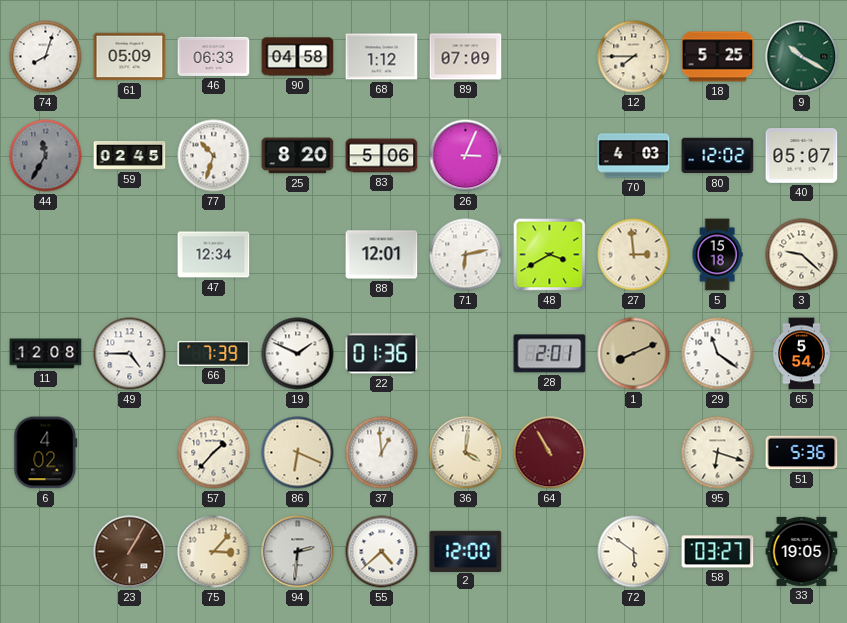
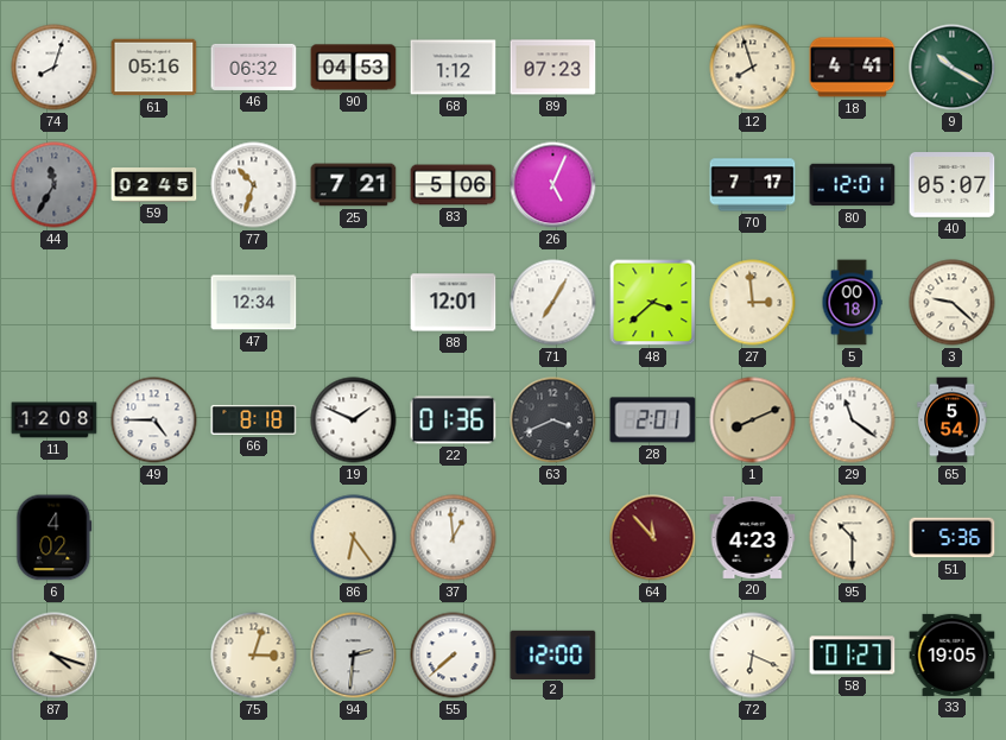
61: 05:09 -> 05:16
46: 06:33 -> 06:32
90: 04:58 -> 04:53
89: 07:09 -> 07:23
12: 7:45 -> 7:57
18: 5:25 -> 4:41
25: 8:20 -> 7:21
26: 3:04 -> 5:04
70: 4:03 -> 7:17
80: 12:02 -> 12:01
71: 6:13 -> 7:05
48: 3:40 -> 3:38
5: 15:18 -> 00:18
66: 7:39 -> 8:18
63: none -> 3:41
57: 1:37 -> none
86: 6:19 -> 6:24
36: 4:01 -> none
64: 10:55 -> 11:53
20: none -> 4:23
95: 6:18 -> 10:30
87: none -> 4:18
23: 1:05 -> none
75: 3:07 -> 3:03
55: 4:38 -> 7:38
72: 5:51 -> 6:19
58: 03:27 -> 01:27
